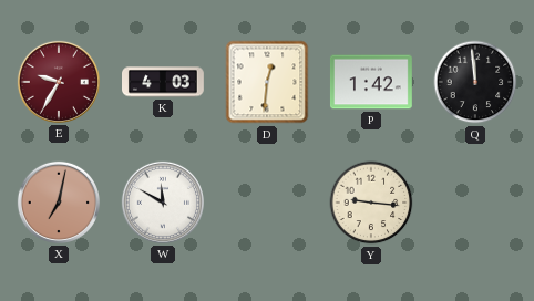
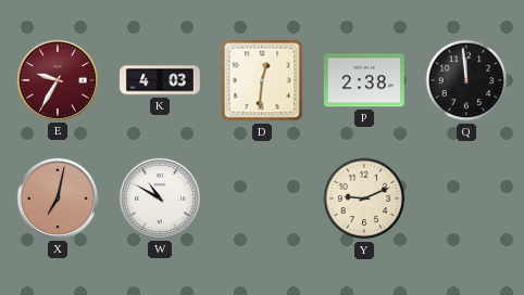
P: 1:42 -> 2:38
W: 11:50 -> 10:50
Y: 9:16 -> 9:11
